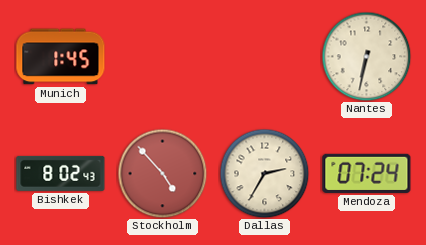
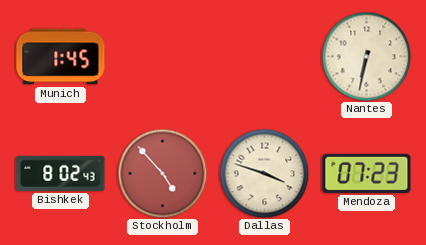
Dallas: 2:35 -> 3:48
Mendoza: 07:24 -> 07:23
